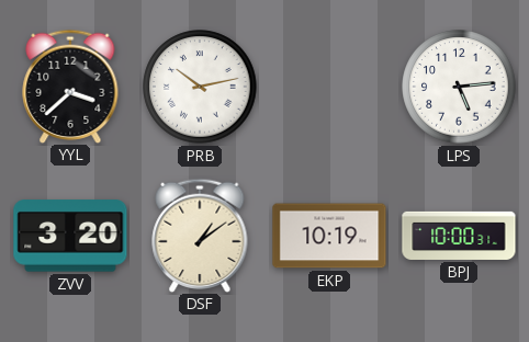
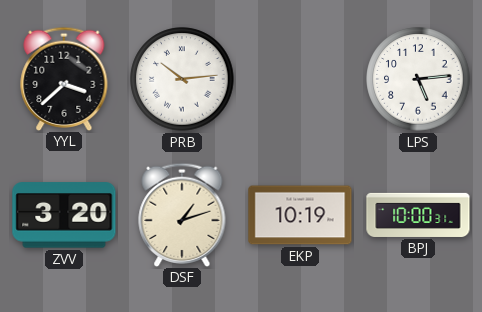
PRB: 10:13 -> 10:14
DSF: 1:09 -> 1:12
